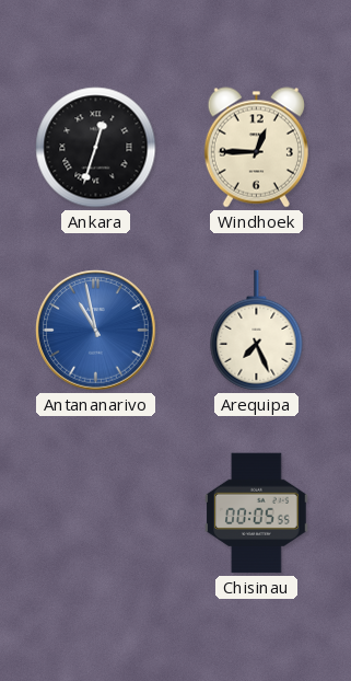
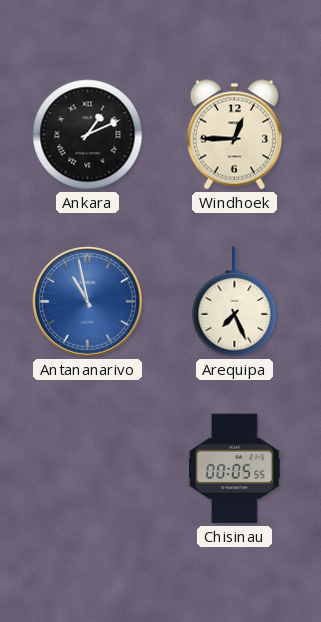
Ankara: 12:33 -> 1:11
